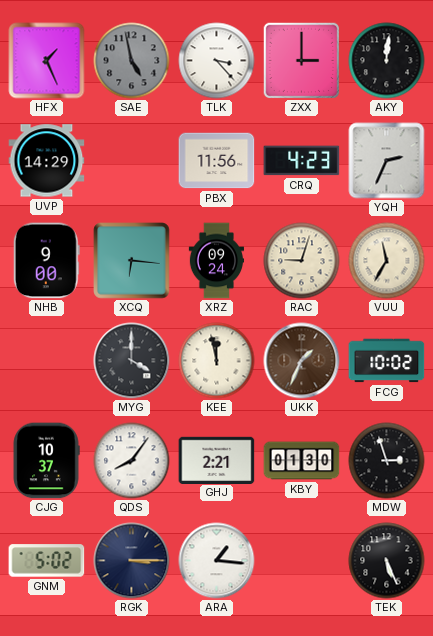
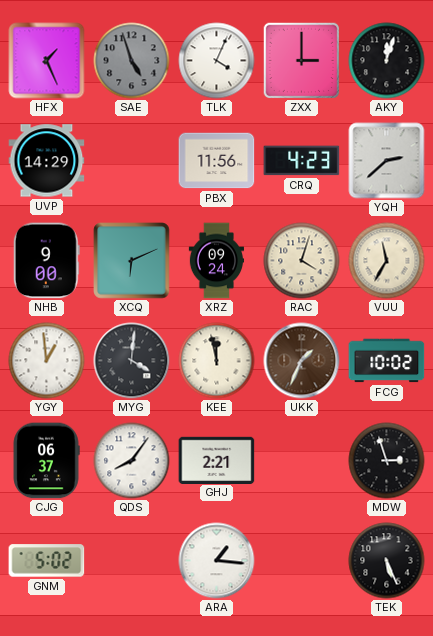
SAE: 4:58 -> 4:57
TLK: 3:23 -> 4:04
AKY: 12:01 -> 12:03
YQH: 2:34 -> 2:38
XCQ: 6:16 -> 6:11
RAC: 9:03 -> 4:03
YGY: none -> 12:59
MYG: 4:00 -> 4:01
CJG: 10:37 -> 06:37
KBY: 01:30 -> none
RGK: 3:15 -> none
